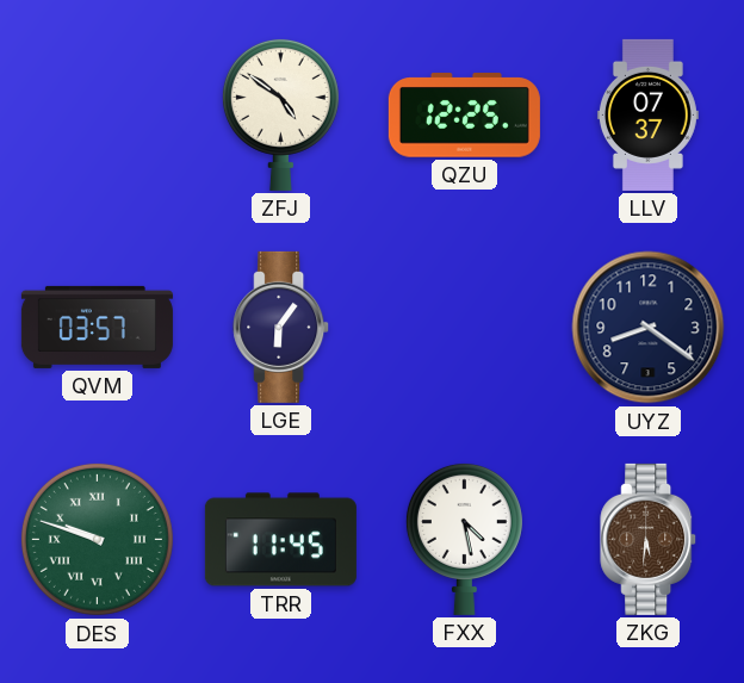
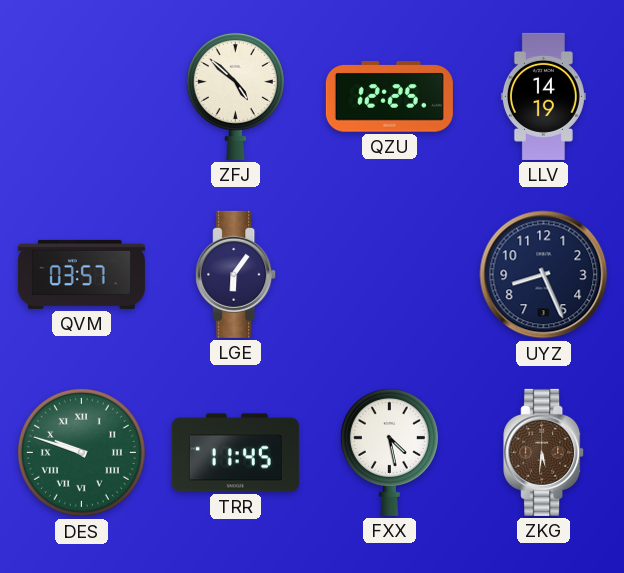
ZFJ: 4:51 -> 4:52
LLV: 07:37 -> 14:19
UYZ: 8:21 -> 8:26
